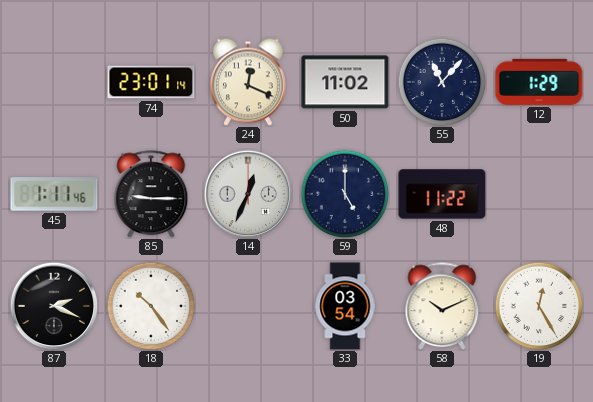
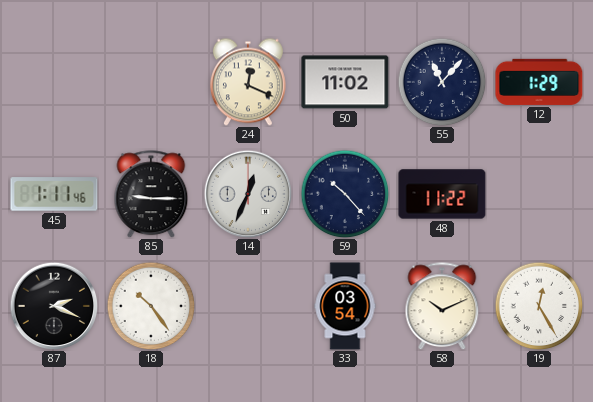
74: 23:01 -> none
59: 5:00 -> 10:23
